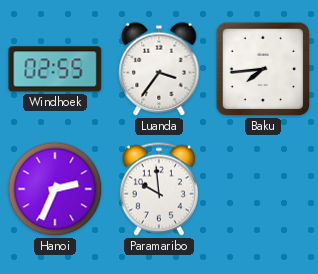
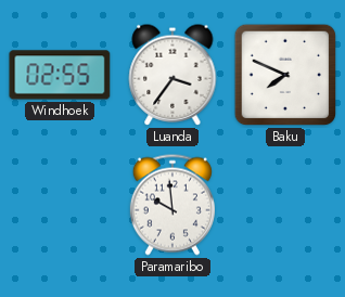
Baku: 7:44 -> 7:49
Hanoi: 2:34 -> none
